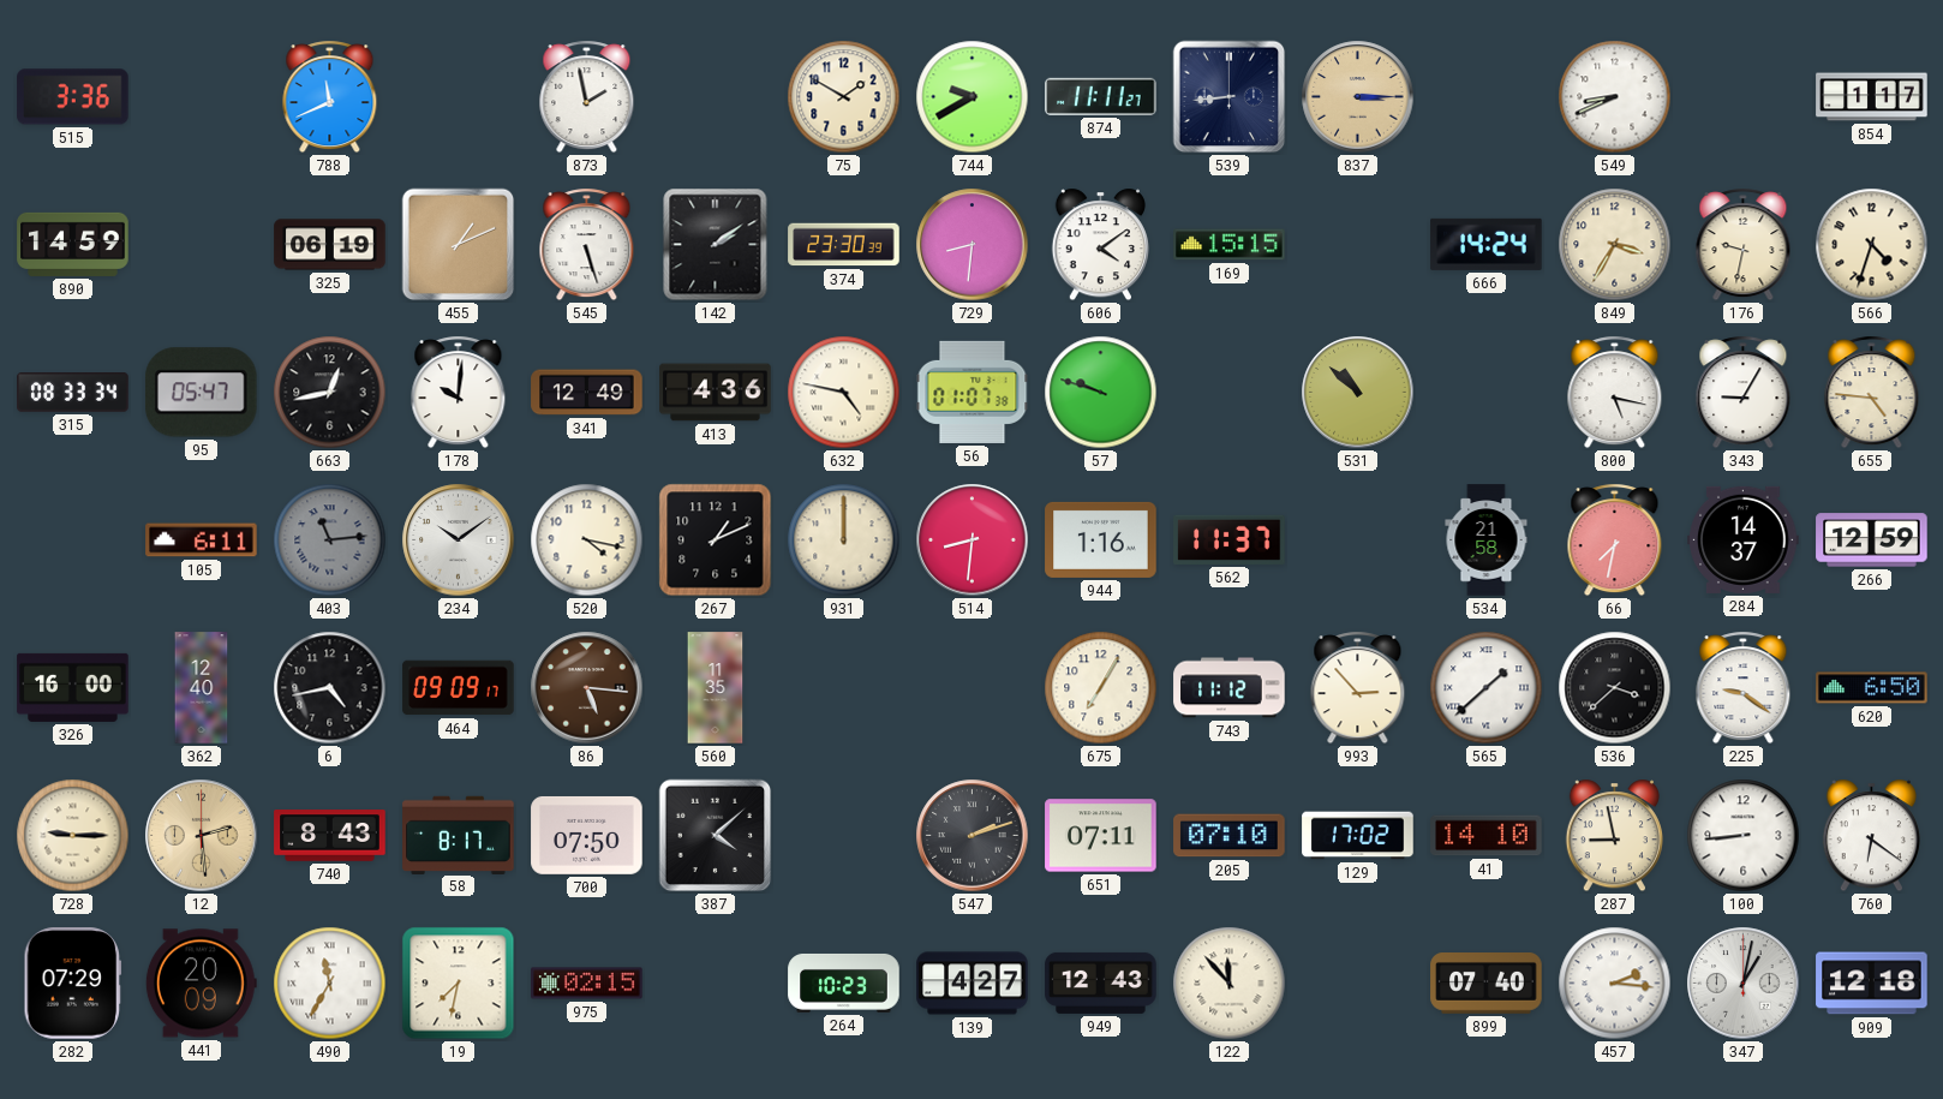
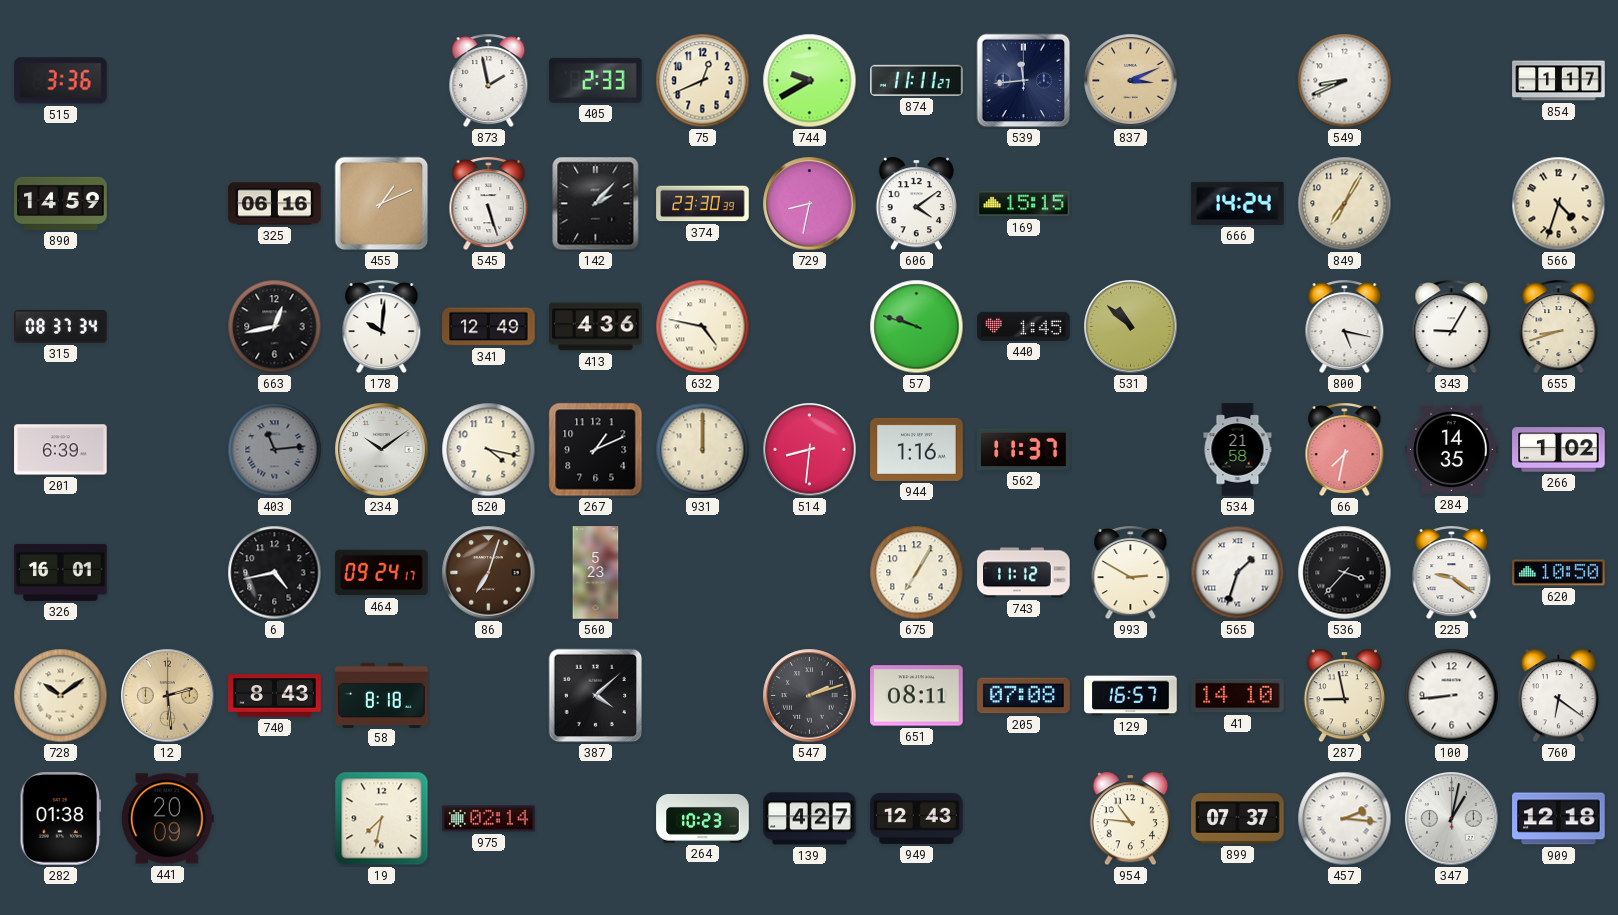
788: 11:41 -> none
405: none -> 2:33
75: 1:50 -> 12:41
539: 8:44 -> 11:44
837: 3:15 -> 3:11
325: 06:19 -> 06:16
142: 2:09 -> 2:07
729: 8:31 -> 8:32
849: 3:35 -> 7:05
176: 9:32 -> none
315: 08:33 -> 08:37
95: 05:47 -> none
56: 01:07 -> none
440: none -> 1:45
655: 4:46 -> 8:42
201: none -> 6:39
105: 6:11 -> none
284: 14:37 -> 14:35
266: 12:59 -> 1:02
326: 16:00 -> 16:01
362: 12:40 -> none
464: 09:09 -> 09:24
86: 5:16 -> 7:03
560: 11:35 -> 5:23
993: 2:53 -> 2:50
565: 1:38 -> 1:33
536: 3:38 -> 3:37
620: 6:50 -> 10:50
728: 9:15 -> 10:09
58: 8:17 -> 8:18
700: 07:50 -> none
651: 07:11 -> 08:11
205: 07:10 -> 07:08
129: 17:02 -> 16:57
282: 07:29 -> 01:38
490: 11:35 -> none
975: 02:15 -> 02:14
122: 11:53 -> none
954: none -> 10:46
899: 07:40 -> 07:37
